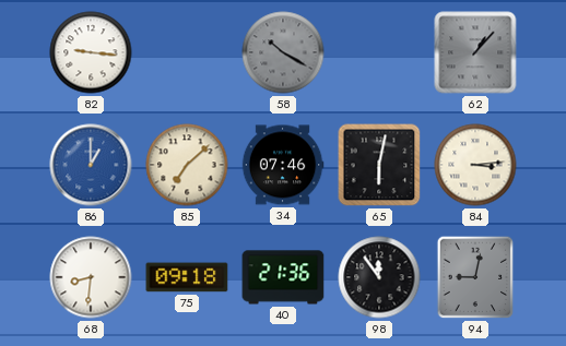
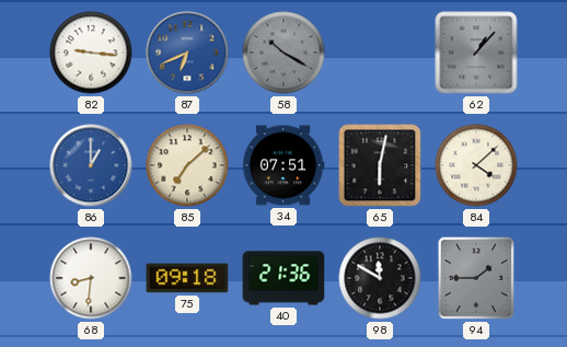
87: none -> 6:41
34: 07:46 -> 07:51
84: 3:14 -> 4:08
98: 11:54 -> 11:50
94: 9:02 -> 1:45
